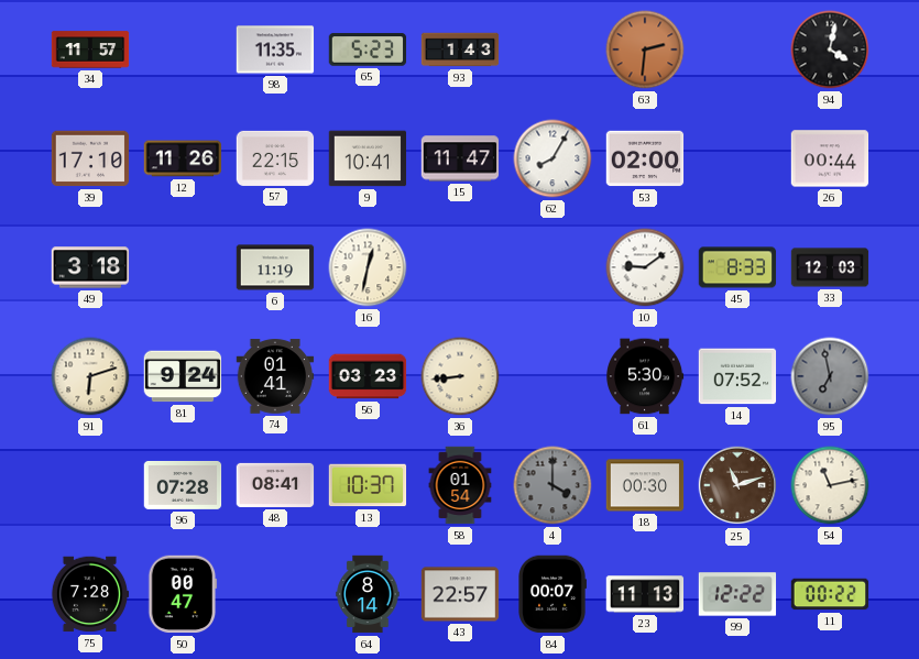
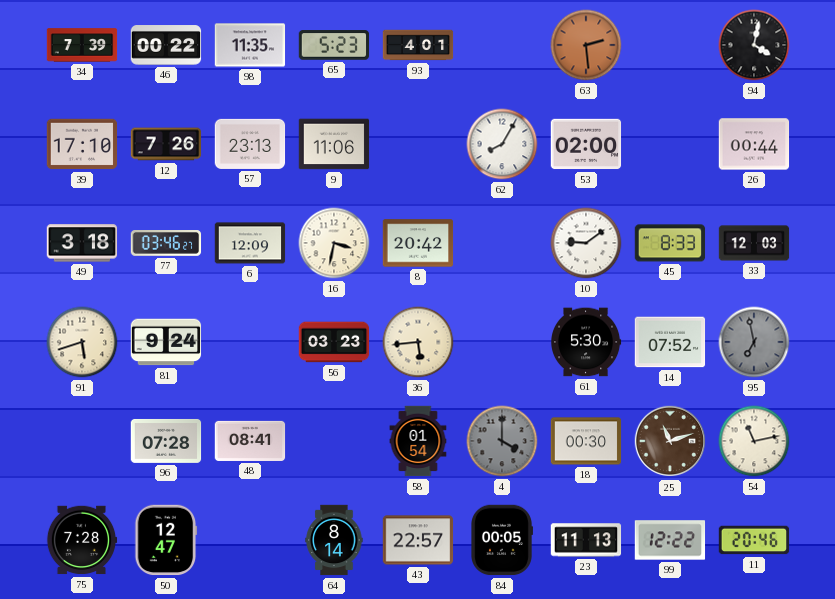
34: 11:57 -> 7:39
46: none -> 00:22
93: 1:43 -> 4:01
63: 2:31 -> 2:29
12: 11:26 -> 7:26
57: 22:15 -> 23:13
9: 10:41 -> 11:06
15: 11:47 -> none
77: none -> 03:46
6: 11:19 -> 12:09
16: 12:32 -> 3:32
8: none -> 20:42
91: 6:12 -> 5:42
74: 01:41 -> none
36: 8:44 -> 5:44
13: 10:37 -> none
50: 00:47 -> 12:47
84: 00:07 -> 00:05
11: 00:22 -> 20:46
